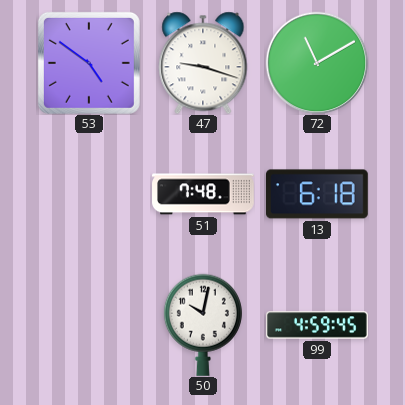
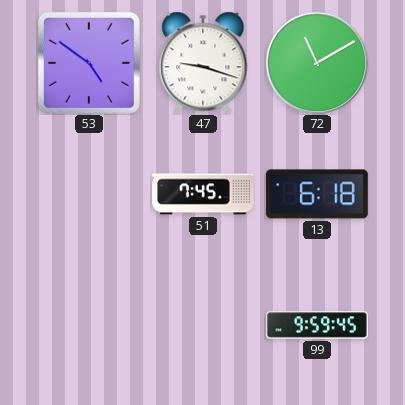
51: 7:48 -> 7:45
50: 10:02 -> none
99: 4:59 -> 9:59
